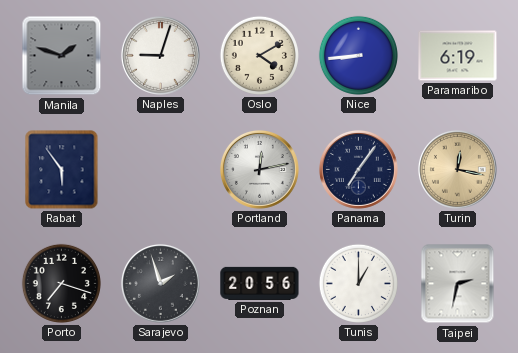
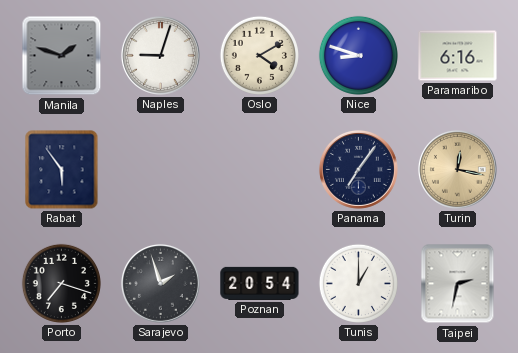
Nice: 8:44 -> 8:48
Paramaribo: 6:19 -> 6:16
Portland: 12:13 -> none
Poznan: 20:56 -> 20:54
